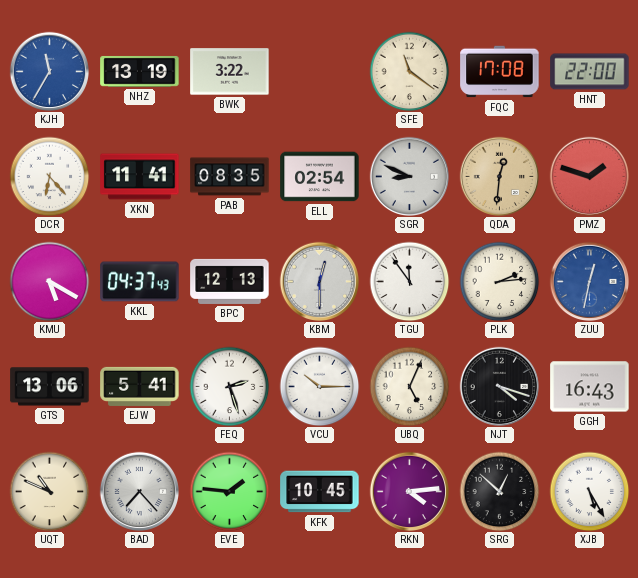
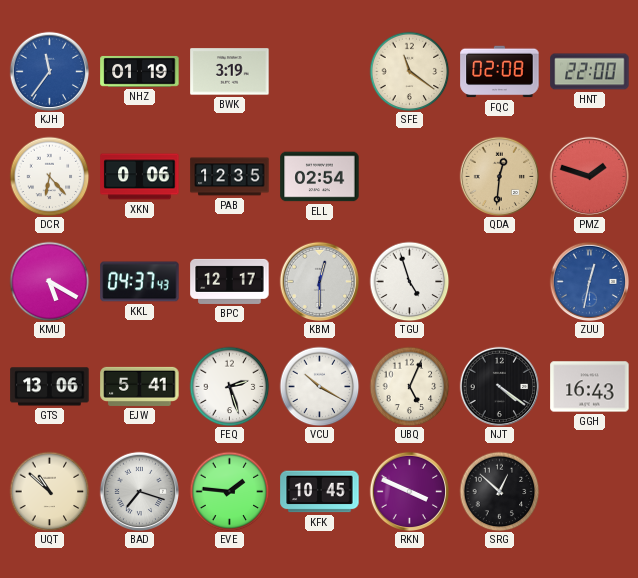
KJH: 11:35 -> 11:36
NHZ: 13:19 -> 01:19
BWK: 3:22 -> 3:19
FQC: 17:08 -> 02:08
XKN: 11:41 -> 0:06
PAB: 08:35 -> 12:35
SGR: 8:49 -> none
BPC: 12:13 -> 12:17
TGU: 11:54 -> 4:57
PLK: 2:14 -> none
VCU: 10:15 -> 10:20
NJT: 4:18 -> 4:21
UQT: 10:49 -> 10:52
BAD: 7:23 -> 7:18
RKN: 4:14 -> 3:49
XJB: 5:25 -> none
